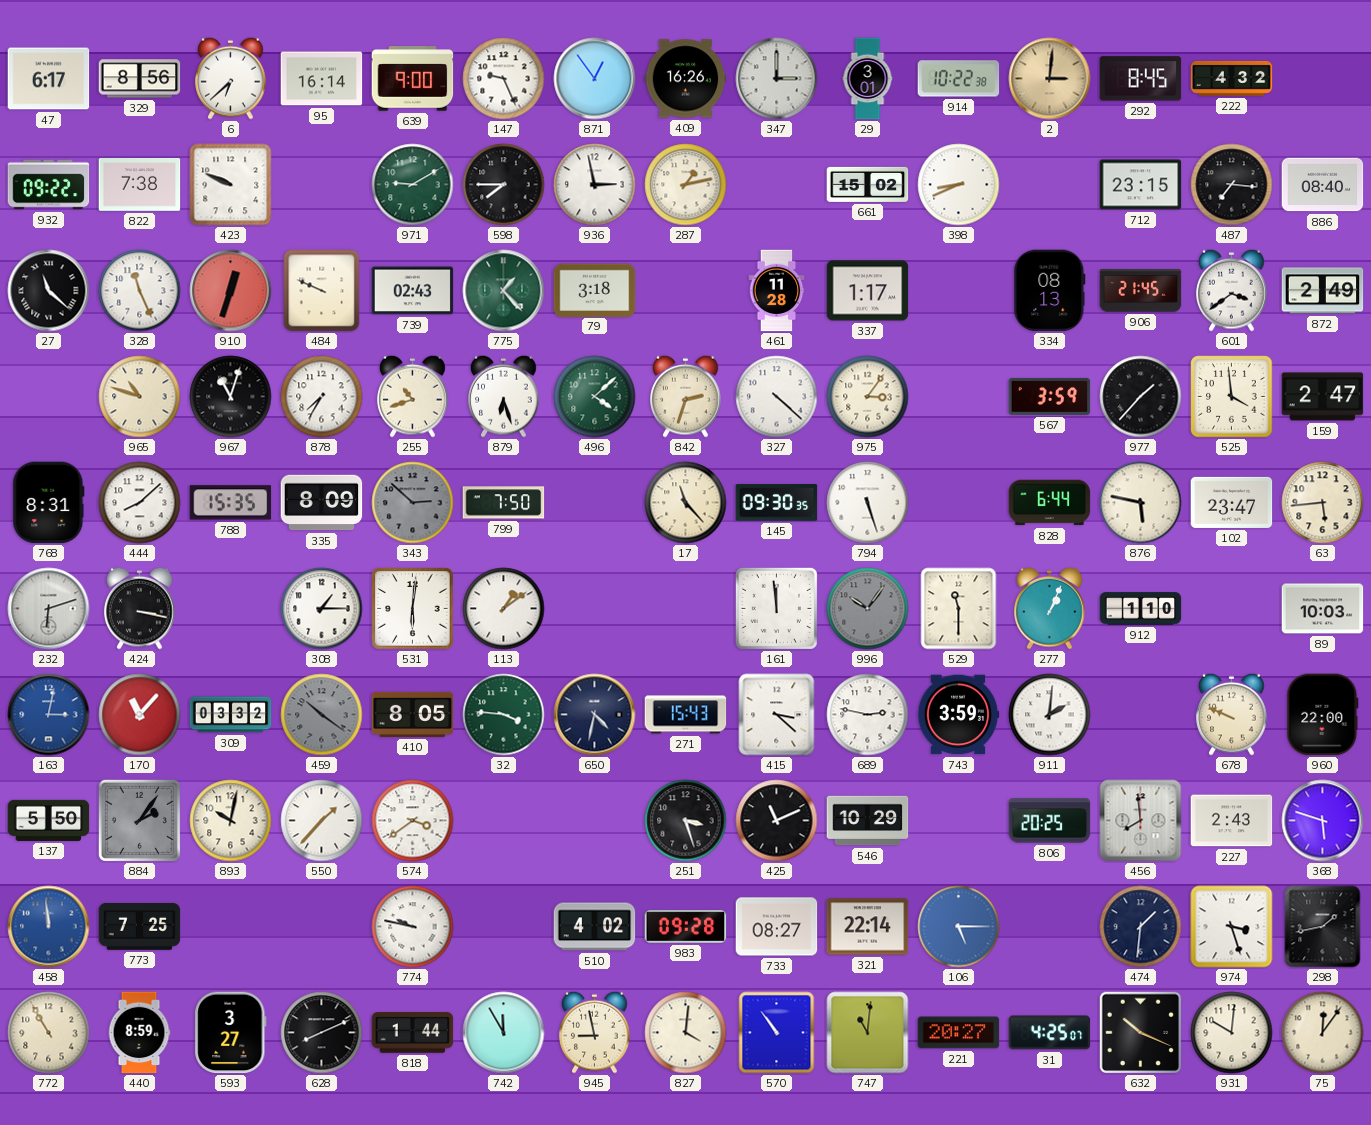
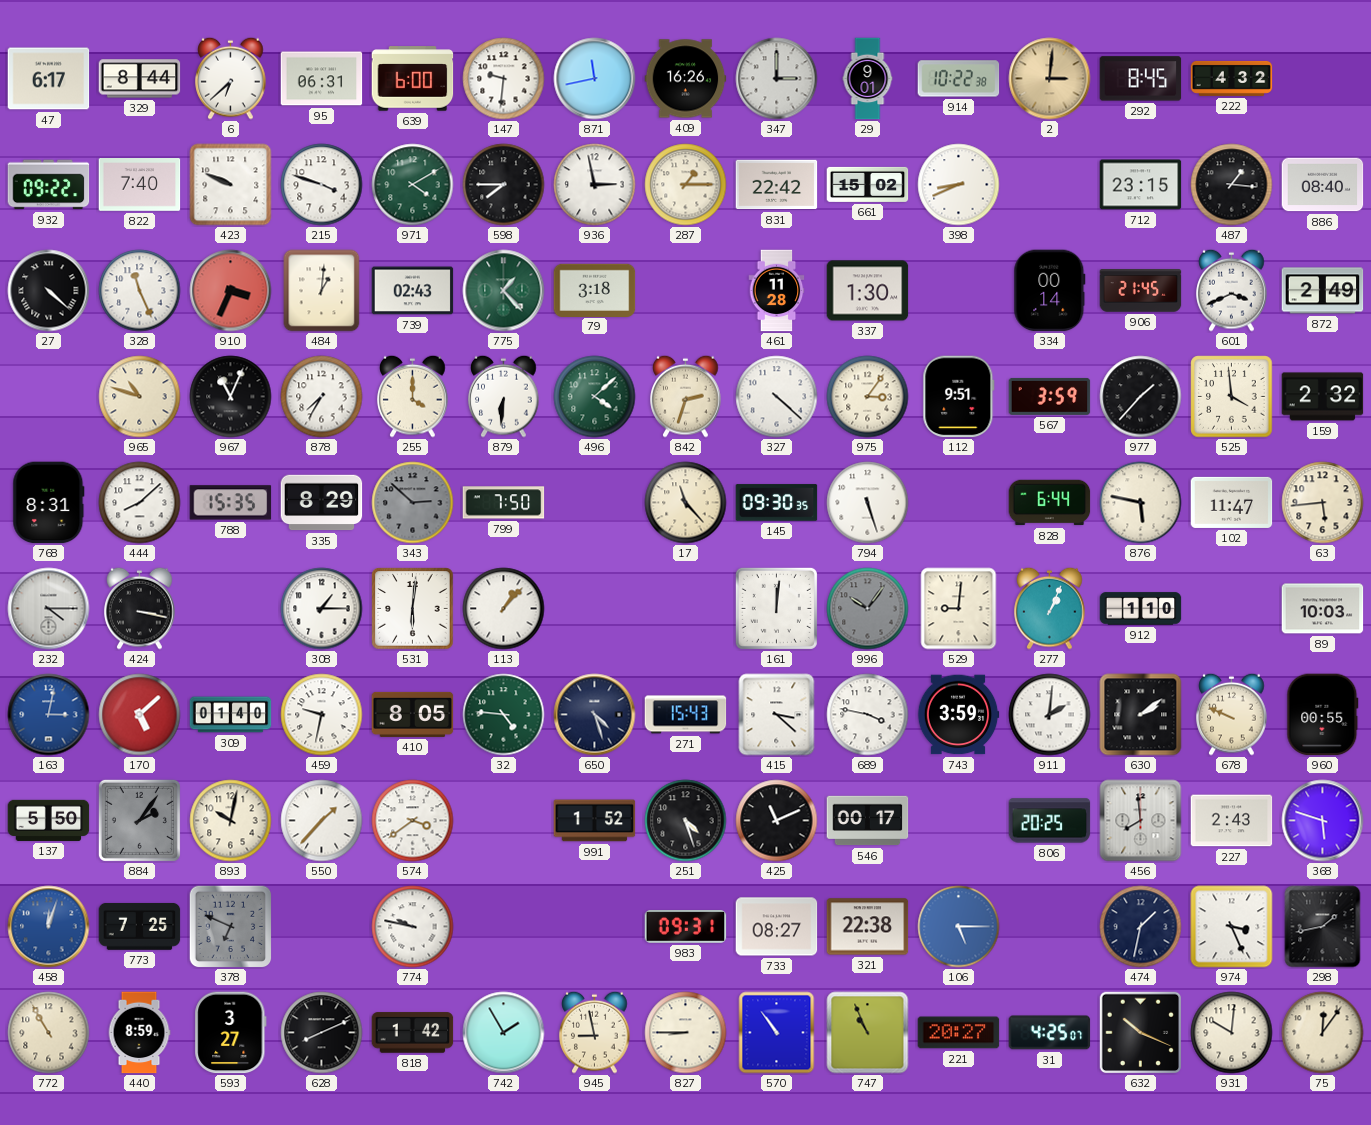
329: 8:56 -> 8:44
95: 16:14 -> 06:31
639: 9:00 -> 6:00
147: 9:26 -> 9:31
871: 12:54 -> 11:43
29: 3:01 -> 9:01
822: 7:38 -> 7:40
215: none -> 3:48
971: 9:10 -> 4:10
287: 1:13 -> 1:15
831: none -> 22:42
487: 7:16 -> 1:16
27: 11:22 -> 4:22
910: 12:33 -> 3:34
484: 9:49 -> 1:01
337: 1:17 -> 1:30
334: 08:13 -> 00:14
601: 3:39 -> 3:41
967: 11:03 -> 11:04
255: 10:42 -> 4:00
879: 6:27 -> 6:31
112: none -> 9:51
159: 2:47 -> 2:32
335: 8:09 -> 8:29
102: 23:47 -> 11:47
232: 6:12 -> 4:15
113: 1:09 -> 1:07
161: 11:59 -> 12:01
529: 11:30 -> 9:01
170: 11:07 -> 5:08
309: 03:32 -> 01:40
459: 10:21 -> 9:32
459 dial: grey -> white
32: 3:46 -> 4:46
650: 4:32 -> 4:27
689: 2:47 -> 3:47
630: none -> 2:09
960: 22:00 -> 00:55
991: none -> 1:52
251: 3:27 -> 4:27
546: 10:29 -> 00:17
458: 11:59 -> 12:03
378: none -> 6:49
510: 4:02 -> none
983: 09:28 -> 09:31
321: 22:14 -> 22:38
474: 1:31 -> 1:32
974: 3:27 -> 3:26
818: 1:44 -> 1:42
742: 11:55 -> 1:55
827: 4:01 -> 8:45
747: 11:01 -> 10:56
